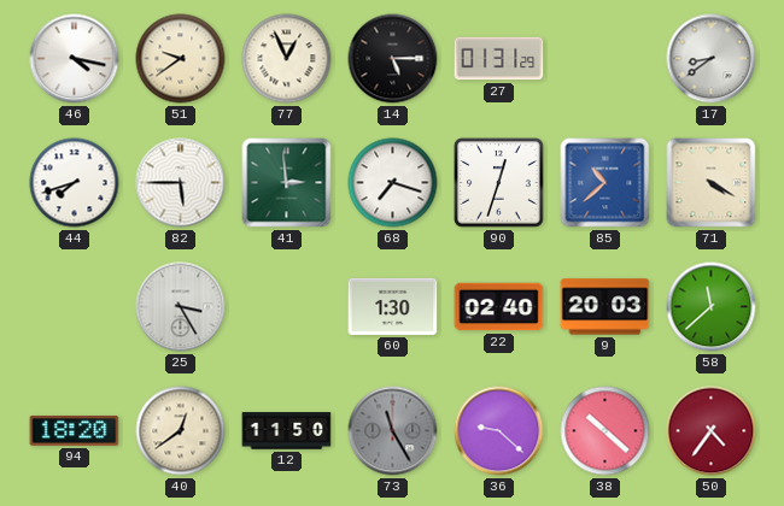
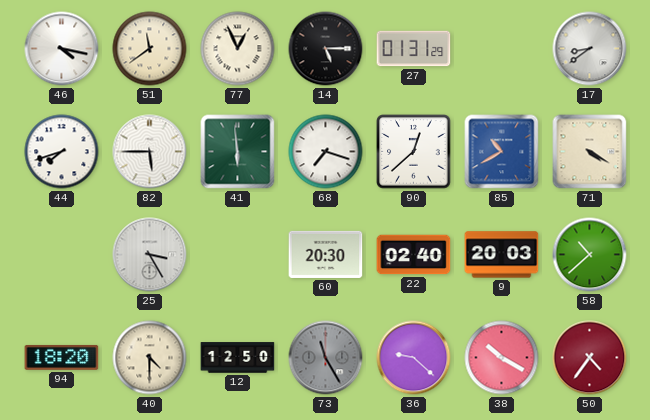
51: 9:39 -> 11:39
41: 2:59 -> 5:59
90: 12:33 -> 12:38
85: 10:38 -> 10:40
60: 1:30 -> 20:30
58: 11:38 -> 10:38
40: 12:39 -> 4:30
12: 11:50 -> 12:50
38: 10:22 -> 10:20
